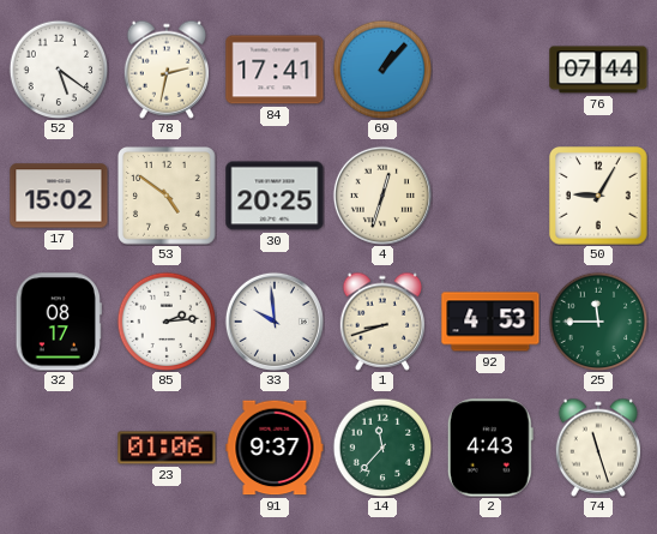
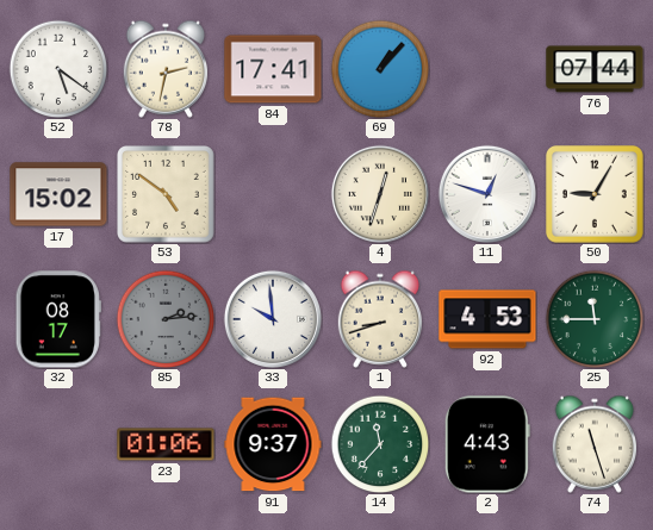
30: 20:25 -> none
11: none -> 12:48
85 dial: white -> grey
